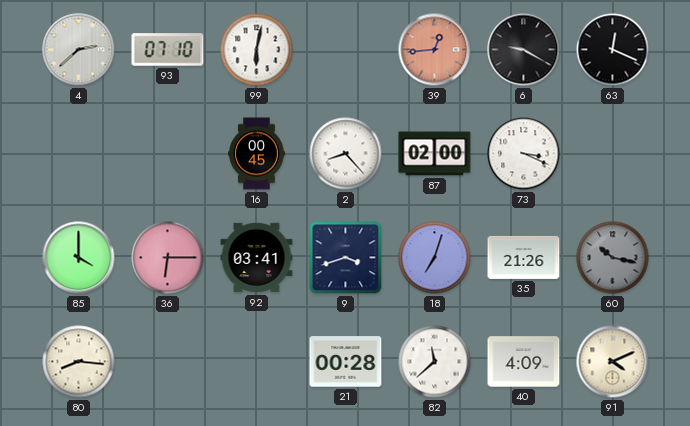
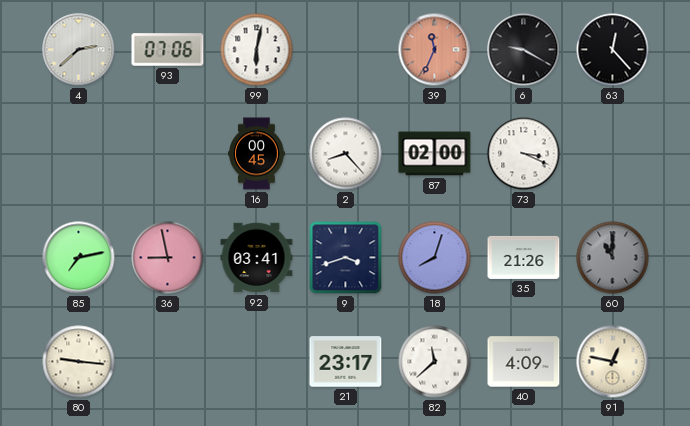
93: 07:10 -> 07:06
39: 12:44 -> 11:34
63: 12:19 -> 12:23
85: 4:00 -> 7:13
36: 6:15 -> 8:58
18: 7:03 -> 8:03
60: 10:17 -> 11:00
80: 8:16 -> 9:16
21: 00:28 -> 23:17
91: 4:11 -> 12:47
